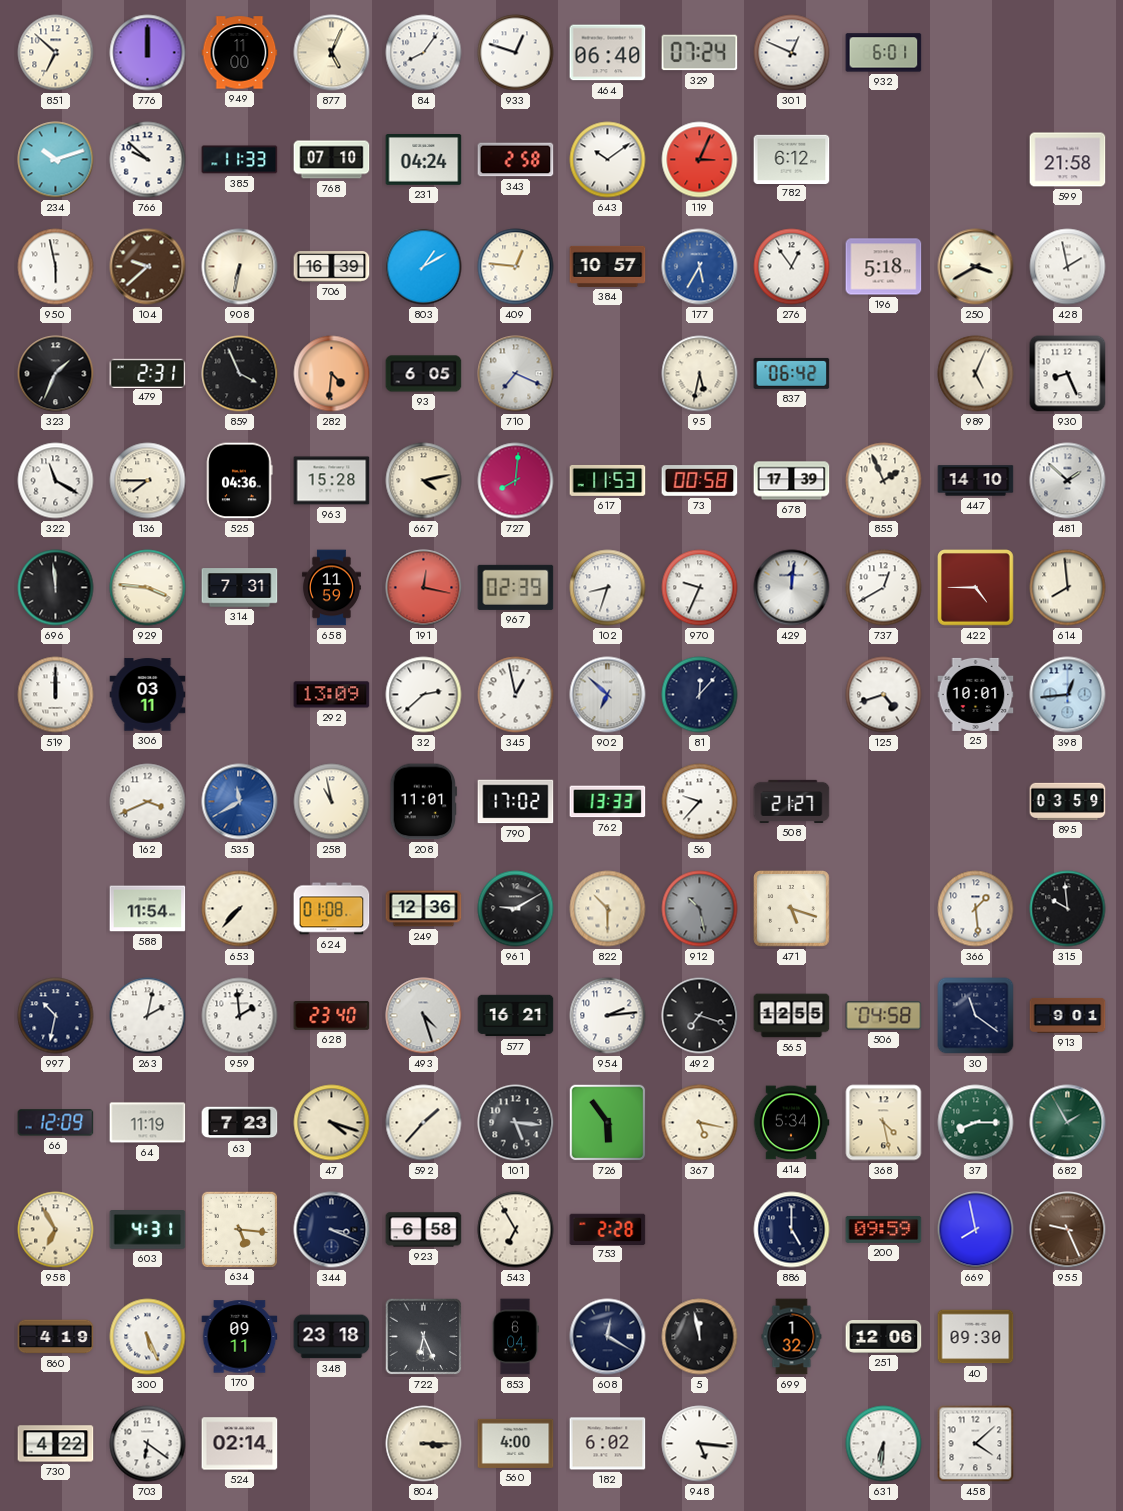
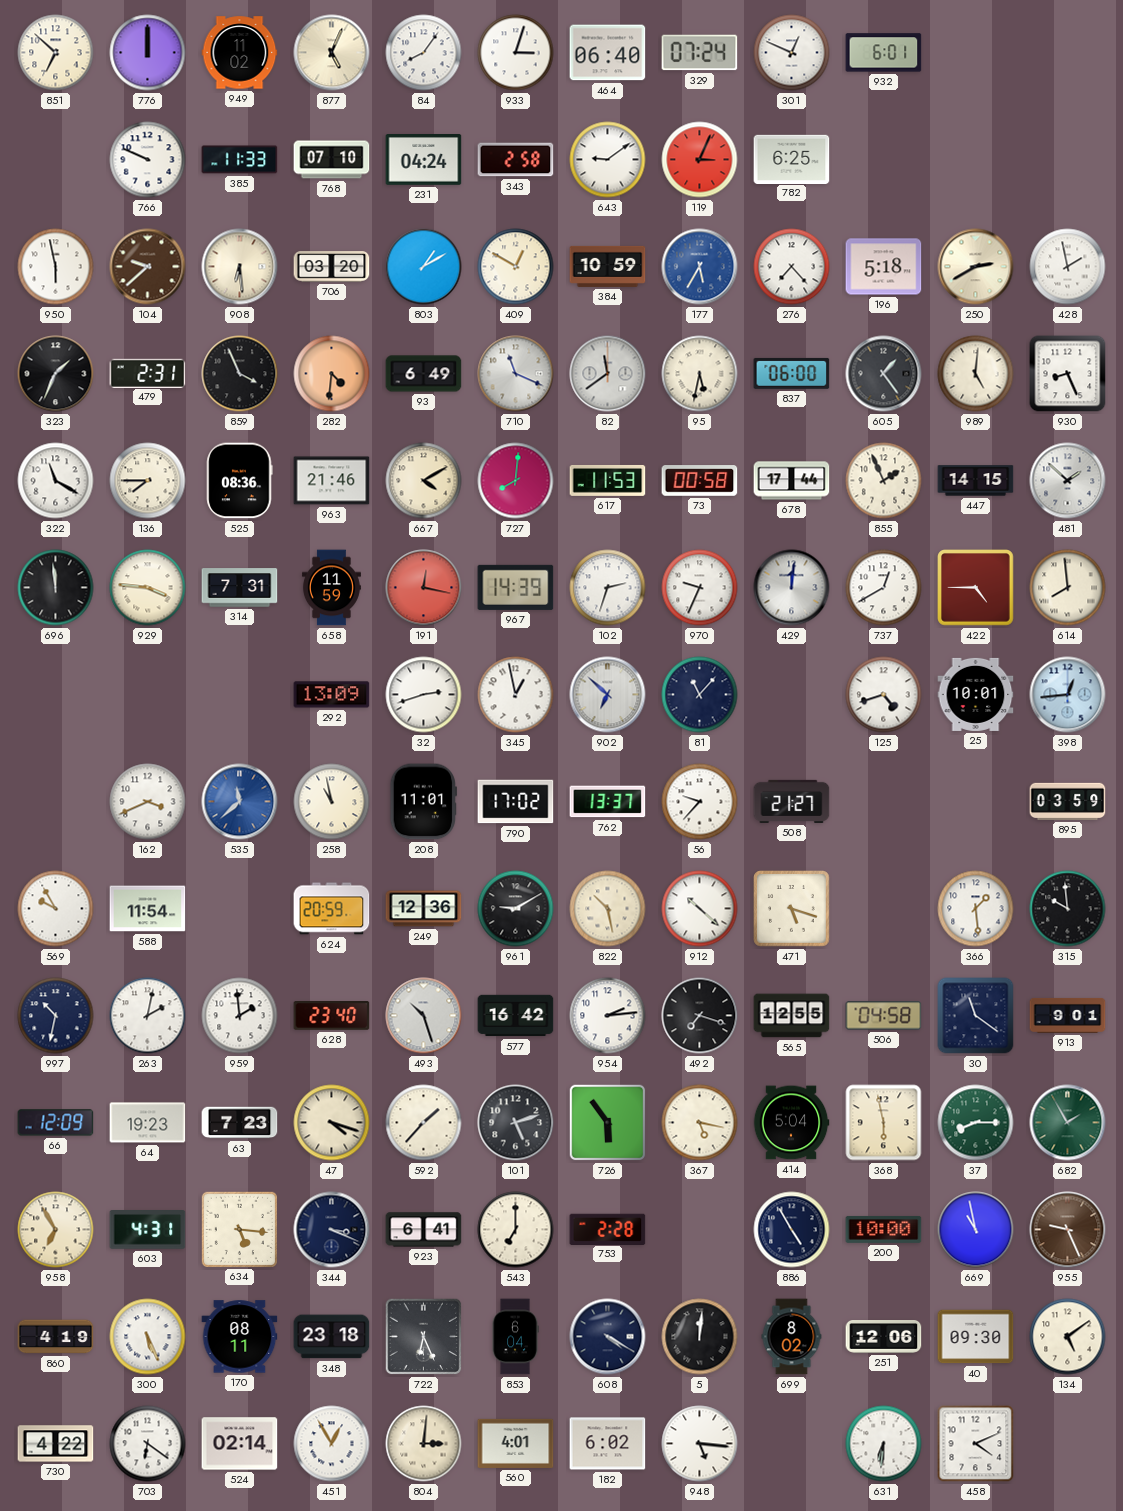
949: 11:00 -> 11:02
933: 12:48 -> 3:03
234: 10:12 -> none
766: 9:52 -> 9:49
643: 10:09 -> 9:09
782: 6:12 -> 6:25
599: 21:58 -> none
908: 6:32 -> 6:29
706: 16:39 -> 03:20
409: 12:46 -> 12:50
384: 10:57 -> 10:59
276: 12:54 -> 7:23
250: 3:40 -> 2:40
93: 6:05 -> 6:49
710: 7:19 -> 11:19
82: none -> 11:39
837: 06:42 -> 06:00
605: none -> 1:24
989: 5:04 -> 5:01
525: 04:36 -> 08:36
963: 15:28 -> 21:46
667: 4:13 -> 4:10
678: 17:39 -> 17:44
447: 14:10 -> 14:15
967: 02:39 -> 14:39
102: 8:33 -> 2:33
519: 12:00 -> none
306: 03:11 -> none
32: 2:38 -> 2:42
81: 12:07 -> 11:07
535: 11:40 -> 11:38
762: 13:33 -> 13:37
569: none -> 9:55
653: 7:37 -> none
624: 01:08 -> 20:59
822: 10:30 -> 10:28
912: 10:28 -> 10:22
912 dial: grey -> white
493: 4:27 -> 10:27
577: 16:21 -> 16:42
64: 11:19 -> 19:23
101: 5:16 -> 5:12
414: 5:34 -> 5:04
368: 4:28 -> 5:58
923: 6:58 -> 6:41
543: 6:55 -> 7:00
886: 5:00 -> 4:55
200: 09:59 -> 10:00
669: 7:58 -> 10:58
170: 09:11 -> 08:11
608: 12:20 -> 4:20
5: 11:58 -> 12:01
699: 1:32 -> 8:02
134: none -> 5:09
451: none -> 12:55
804: 3:15 -> 3:01
560: 4:00 -> 4:01
458: 4:08 -> 4:11
